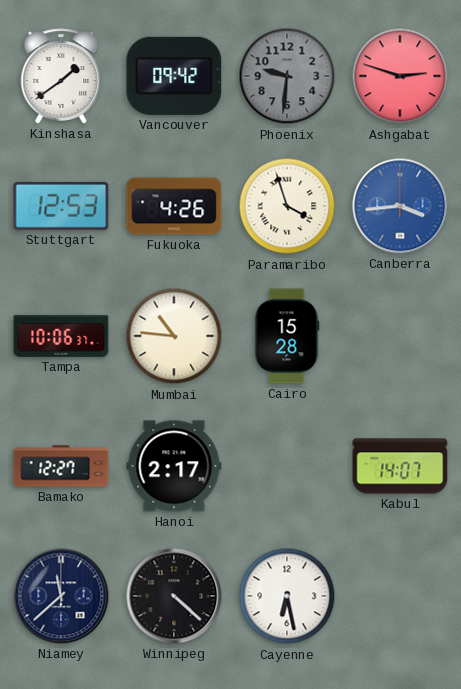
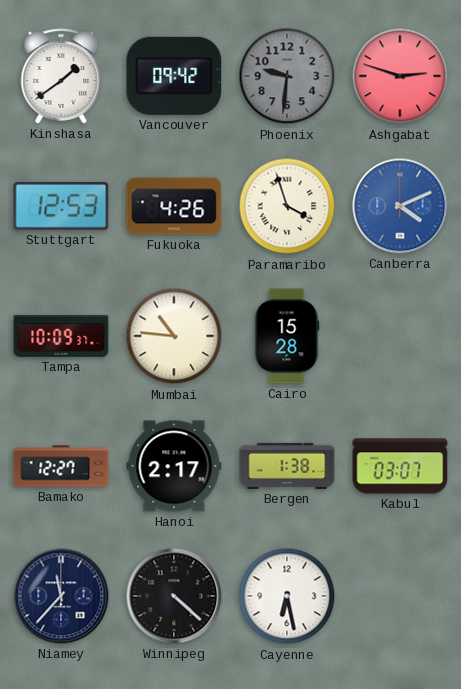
Canberra: 3:44 -> 4:11
Tampa: 10:06 -> 10:09
Bergen: none -> 1:38
Kabul: 14:07 -> 03:07
Niamey: 11:38 -> 11:37
